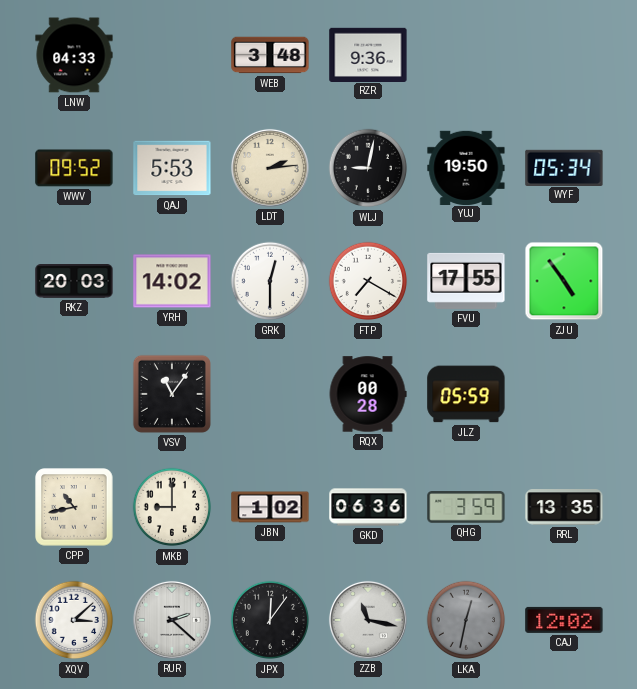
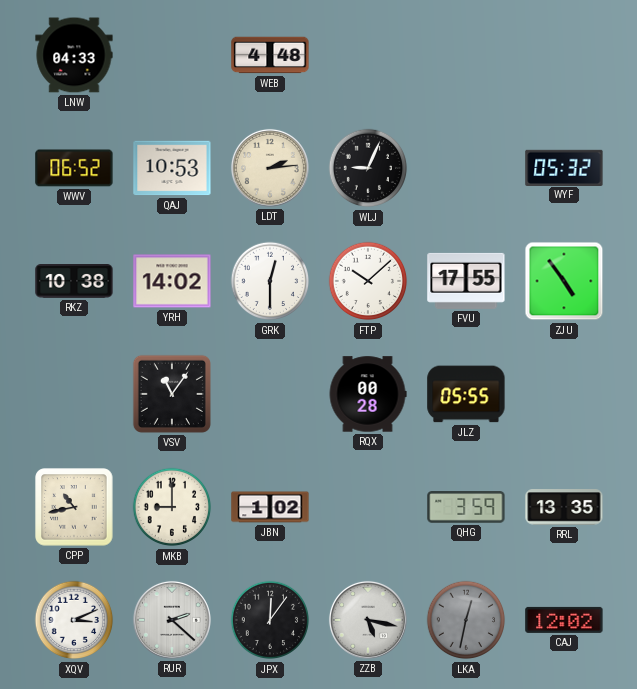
WEB: 3:48 -> 4:48
RZR: 9:36 -> none
WWV: 09:52 -> 06:52
QAJ: 5:53 -> 10:53
WLJ: 9:02 -> 9:04
YUJ: 19:50 -> none
WYF: 05:34 -> 05:32
RKZ: 20:03 -> 10:38
FTP: 7:20 -> 10:08
JLZ: 05:59 -> 05:55
GKD: 06:36 -> none
XQV: 3:08 -> 3:11
ZZB: 11:17 -> 5:17
